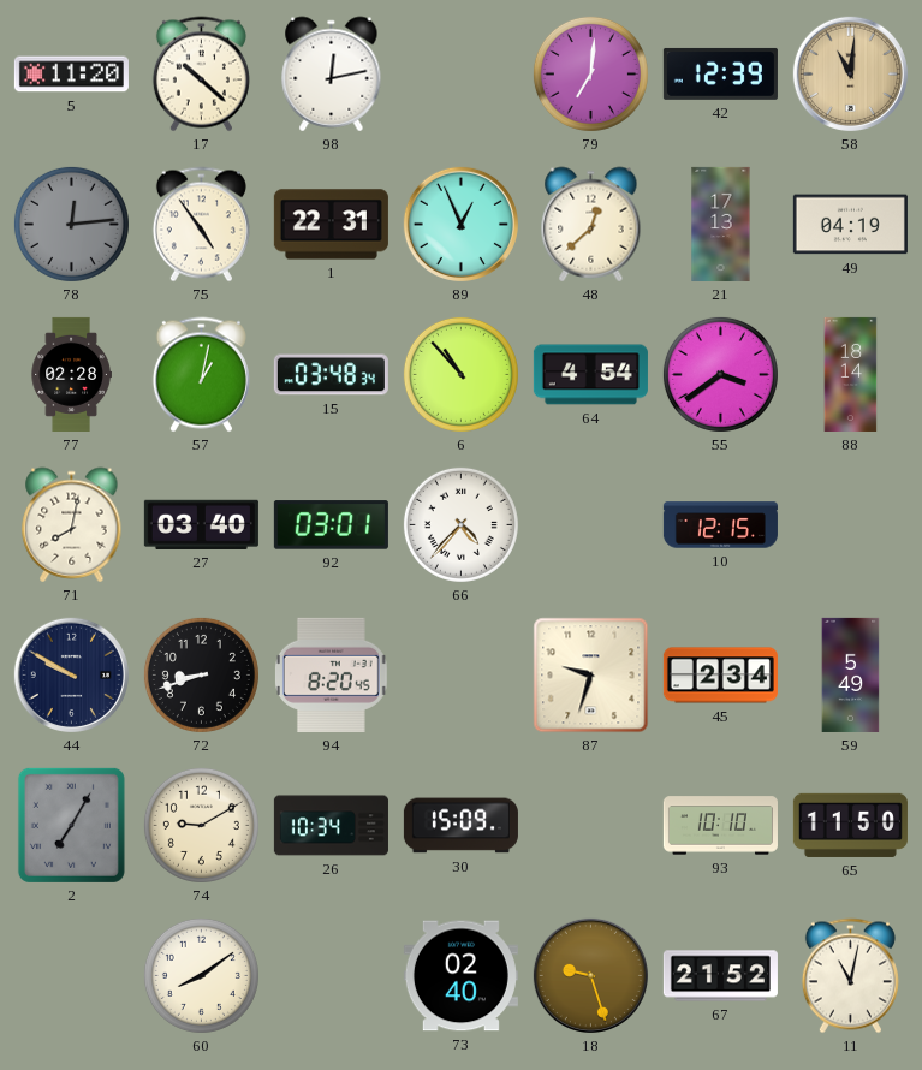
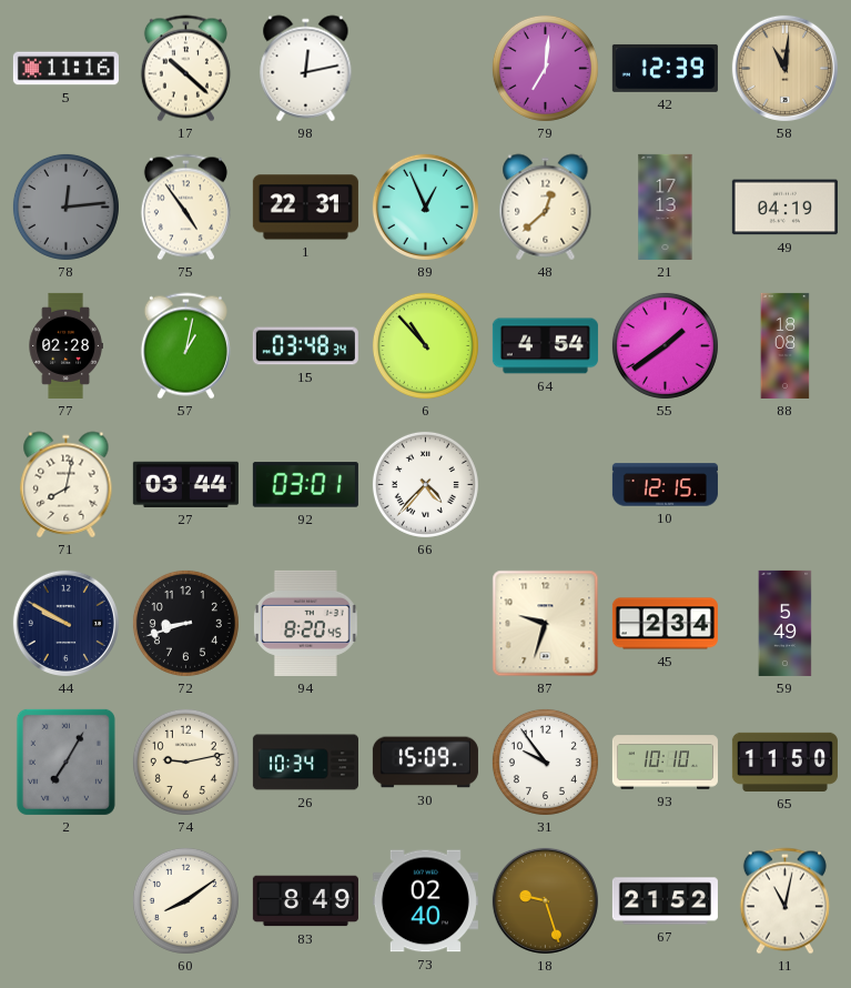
5: 11:20 -> 11:16
55: 3:39 -> 1:39
88: 18:14 -> 18:08
27: 03:40 -> 03:44
74: 9:10 -> 9:13
31: none -> 9:54
83: none -> 8:49
